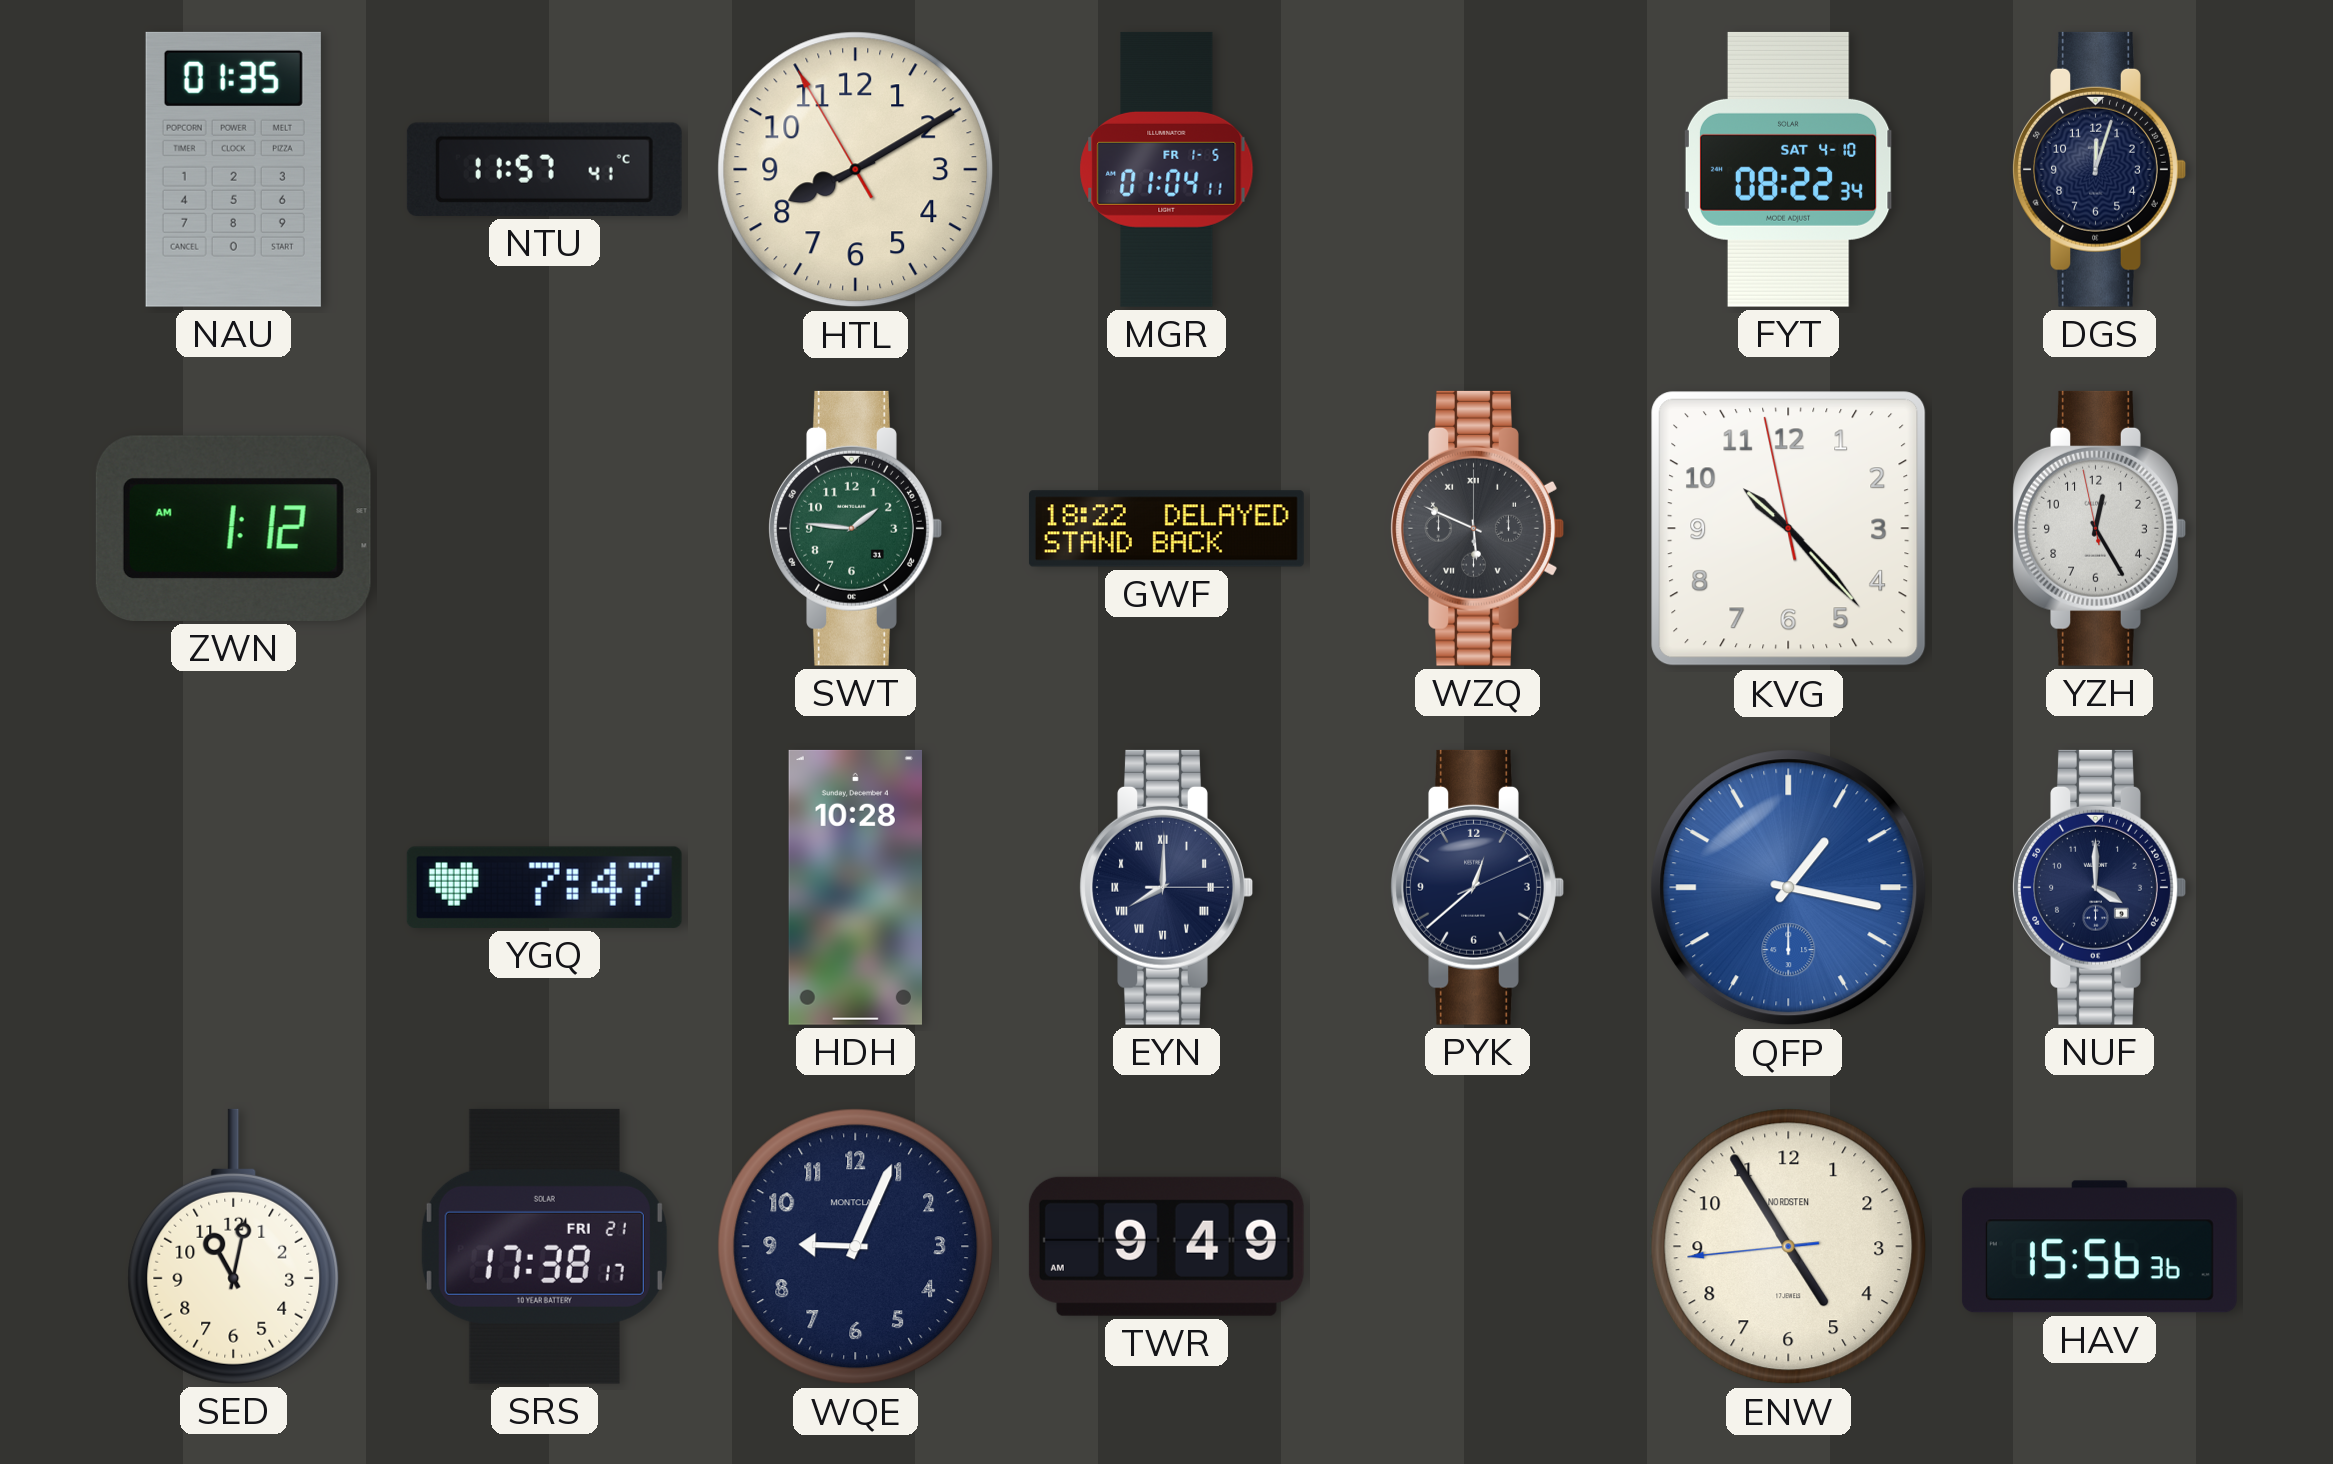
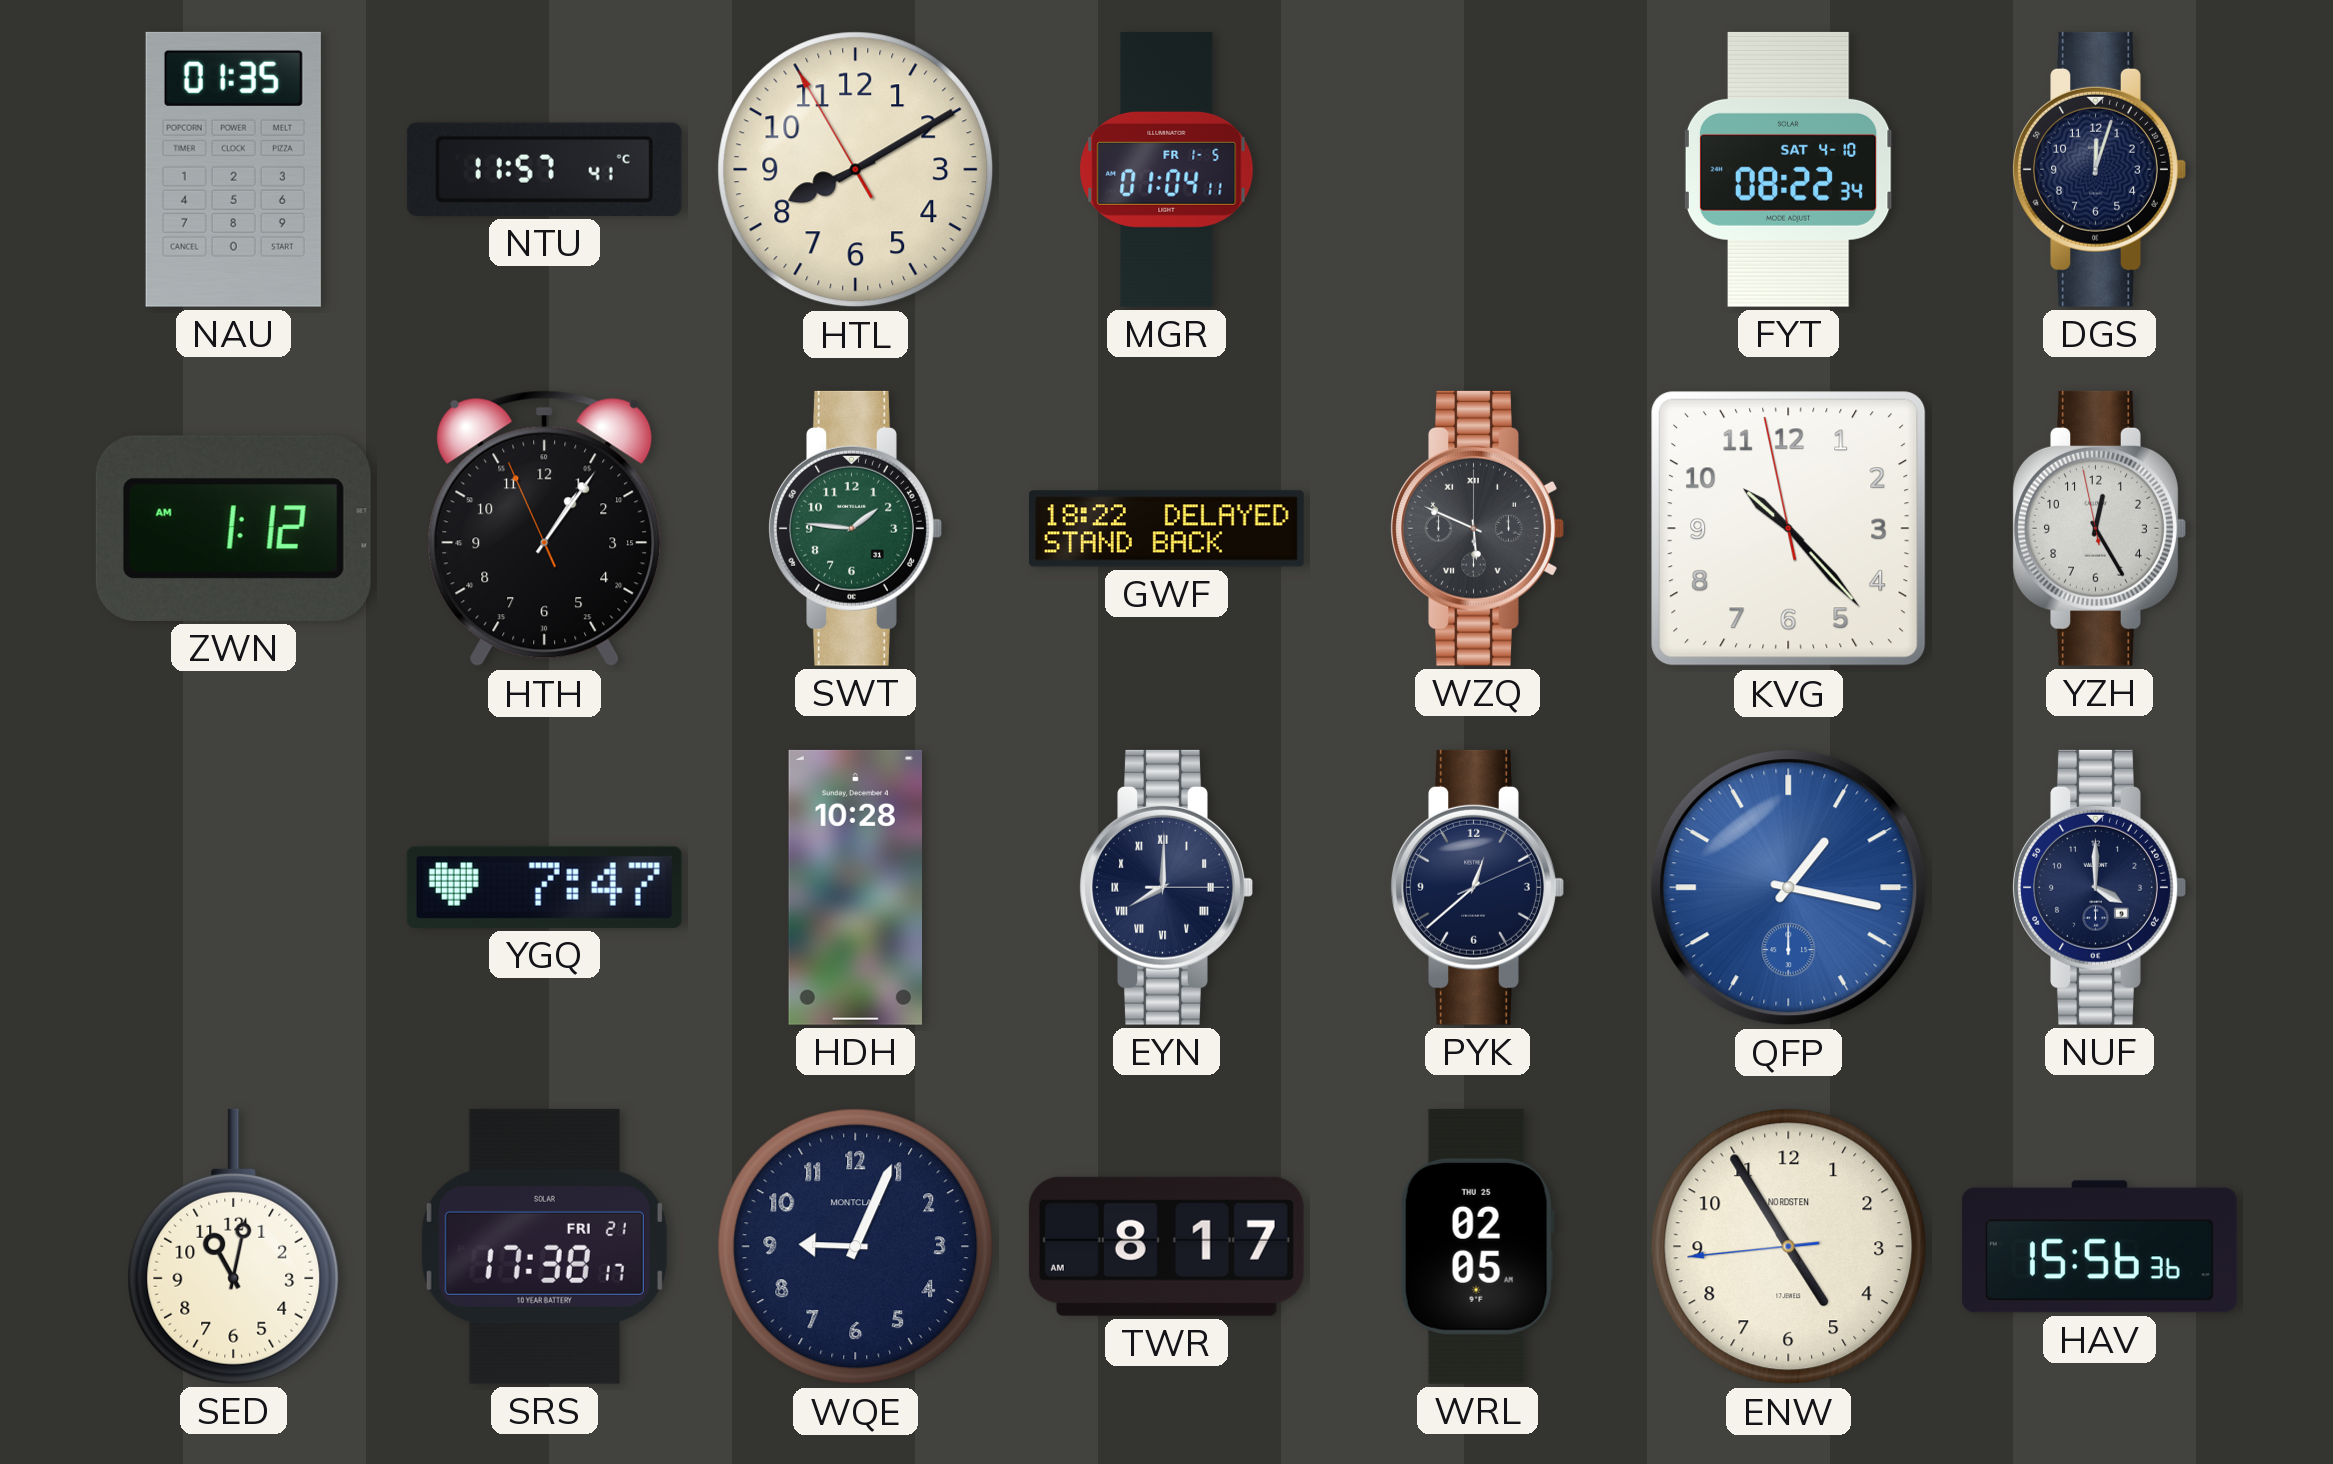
HTH: none -> 1:05
TWR: 9:49 -> 8:17
WRL: none -> 02:05
